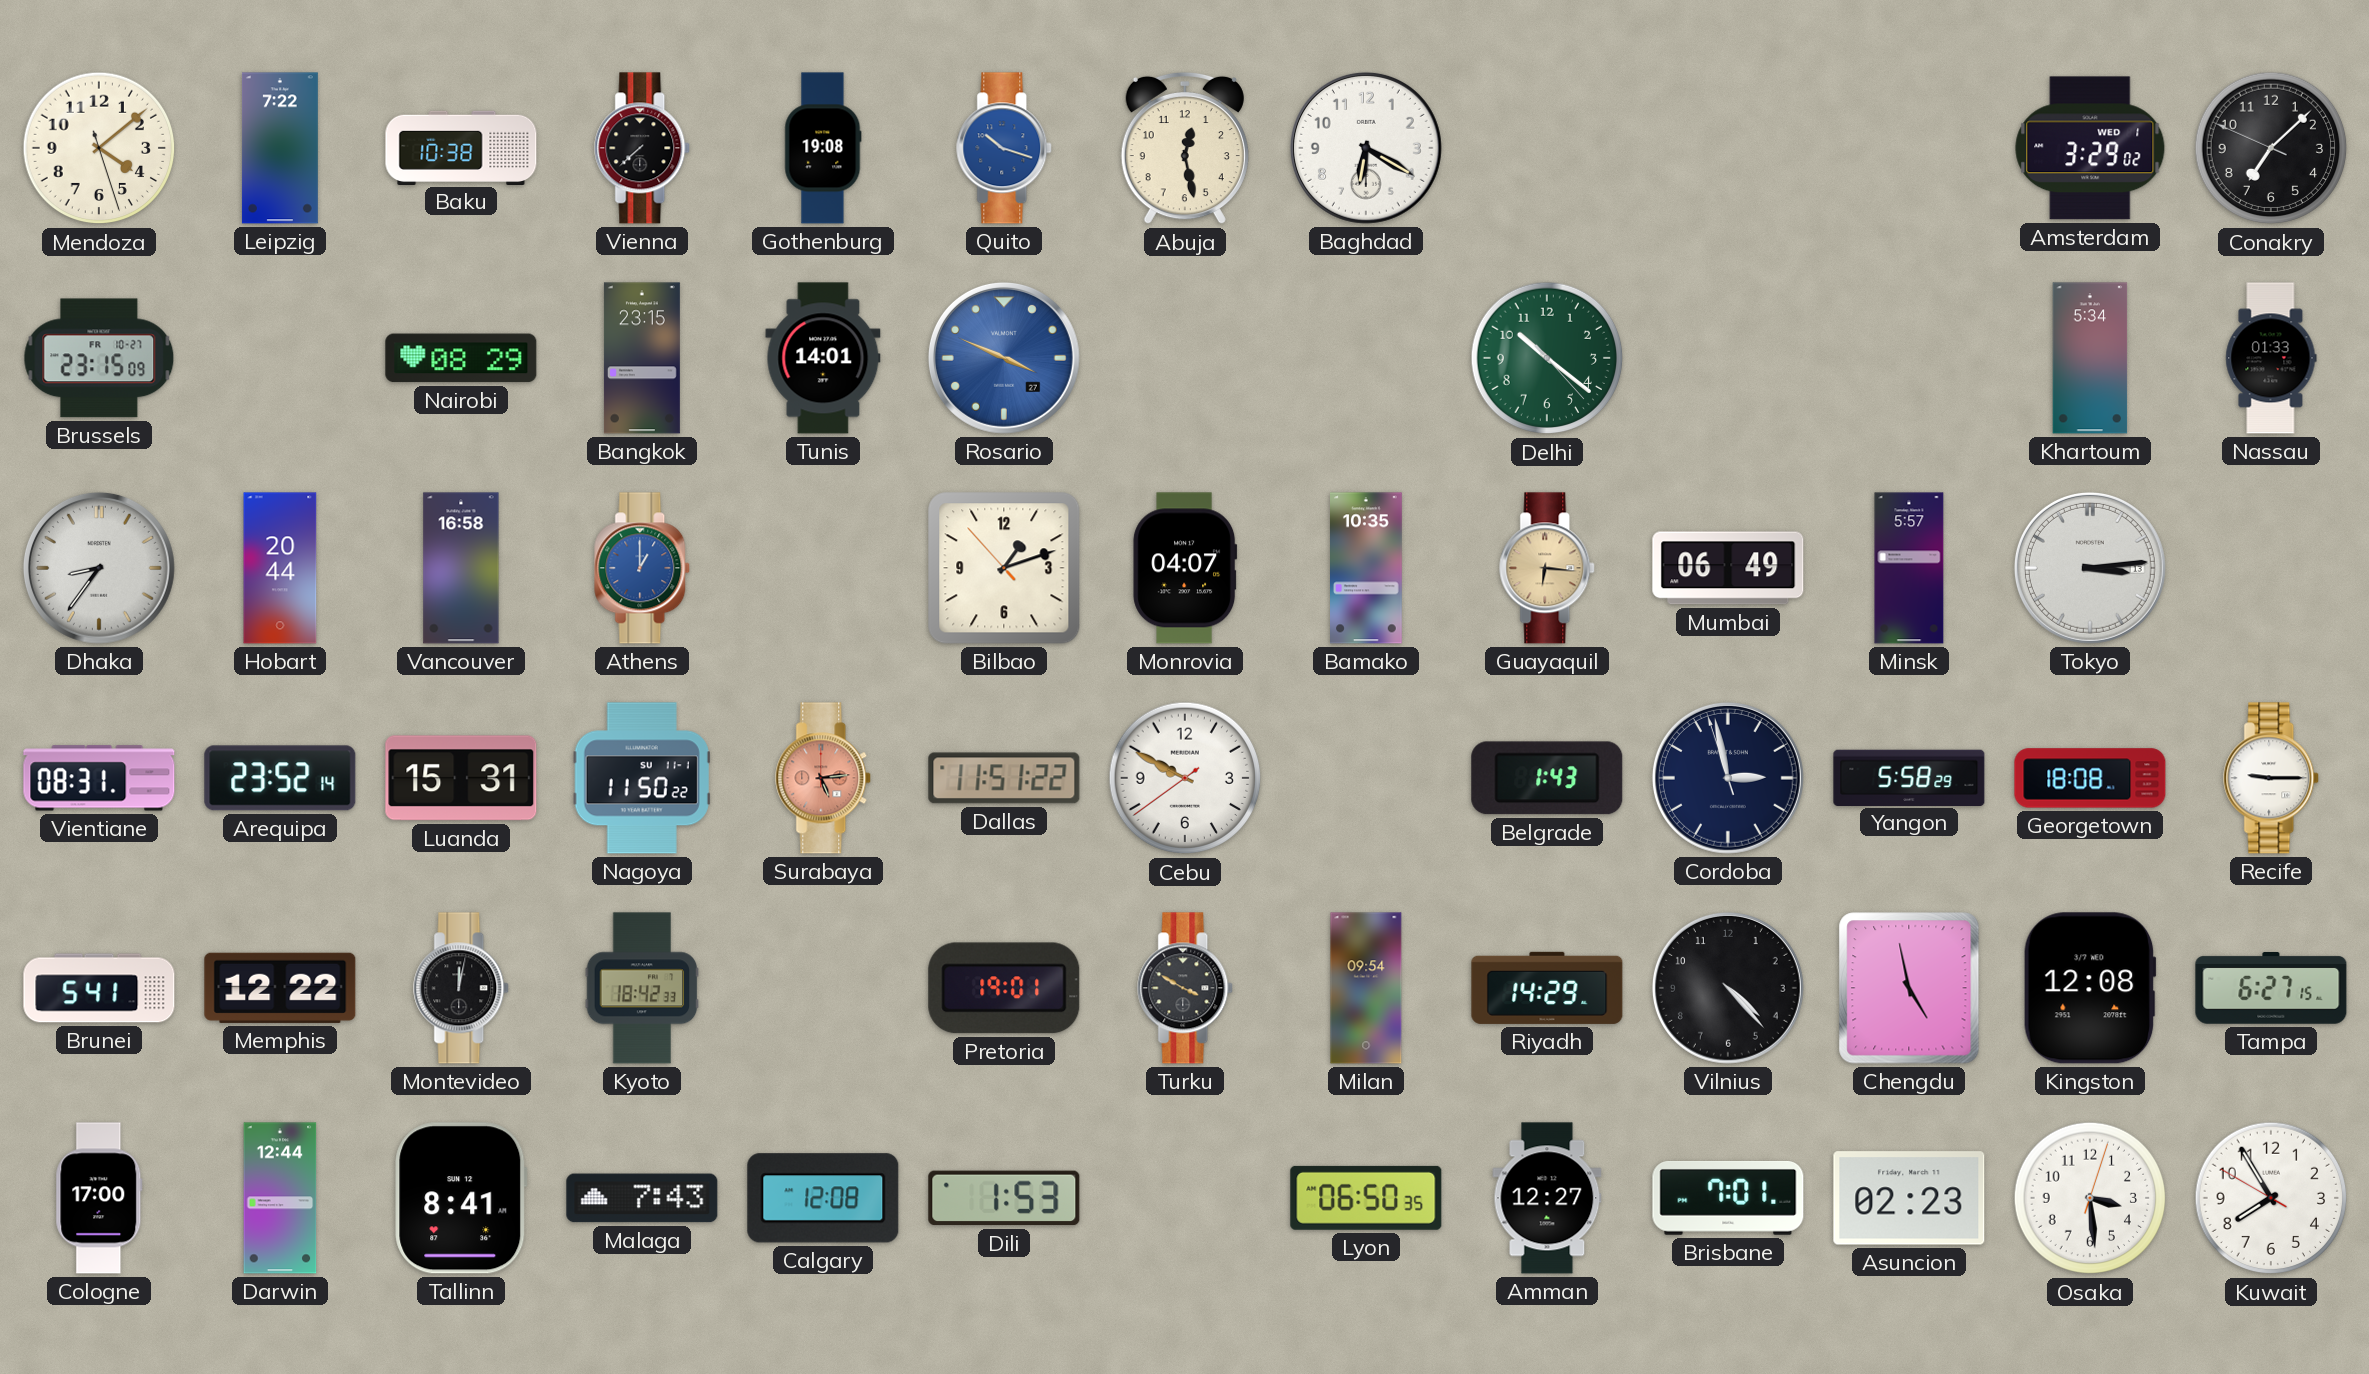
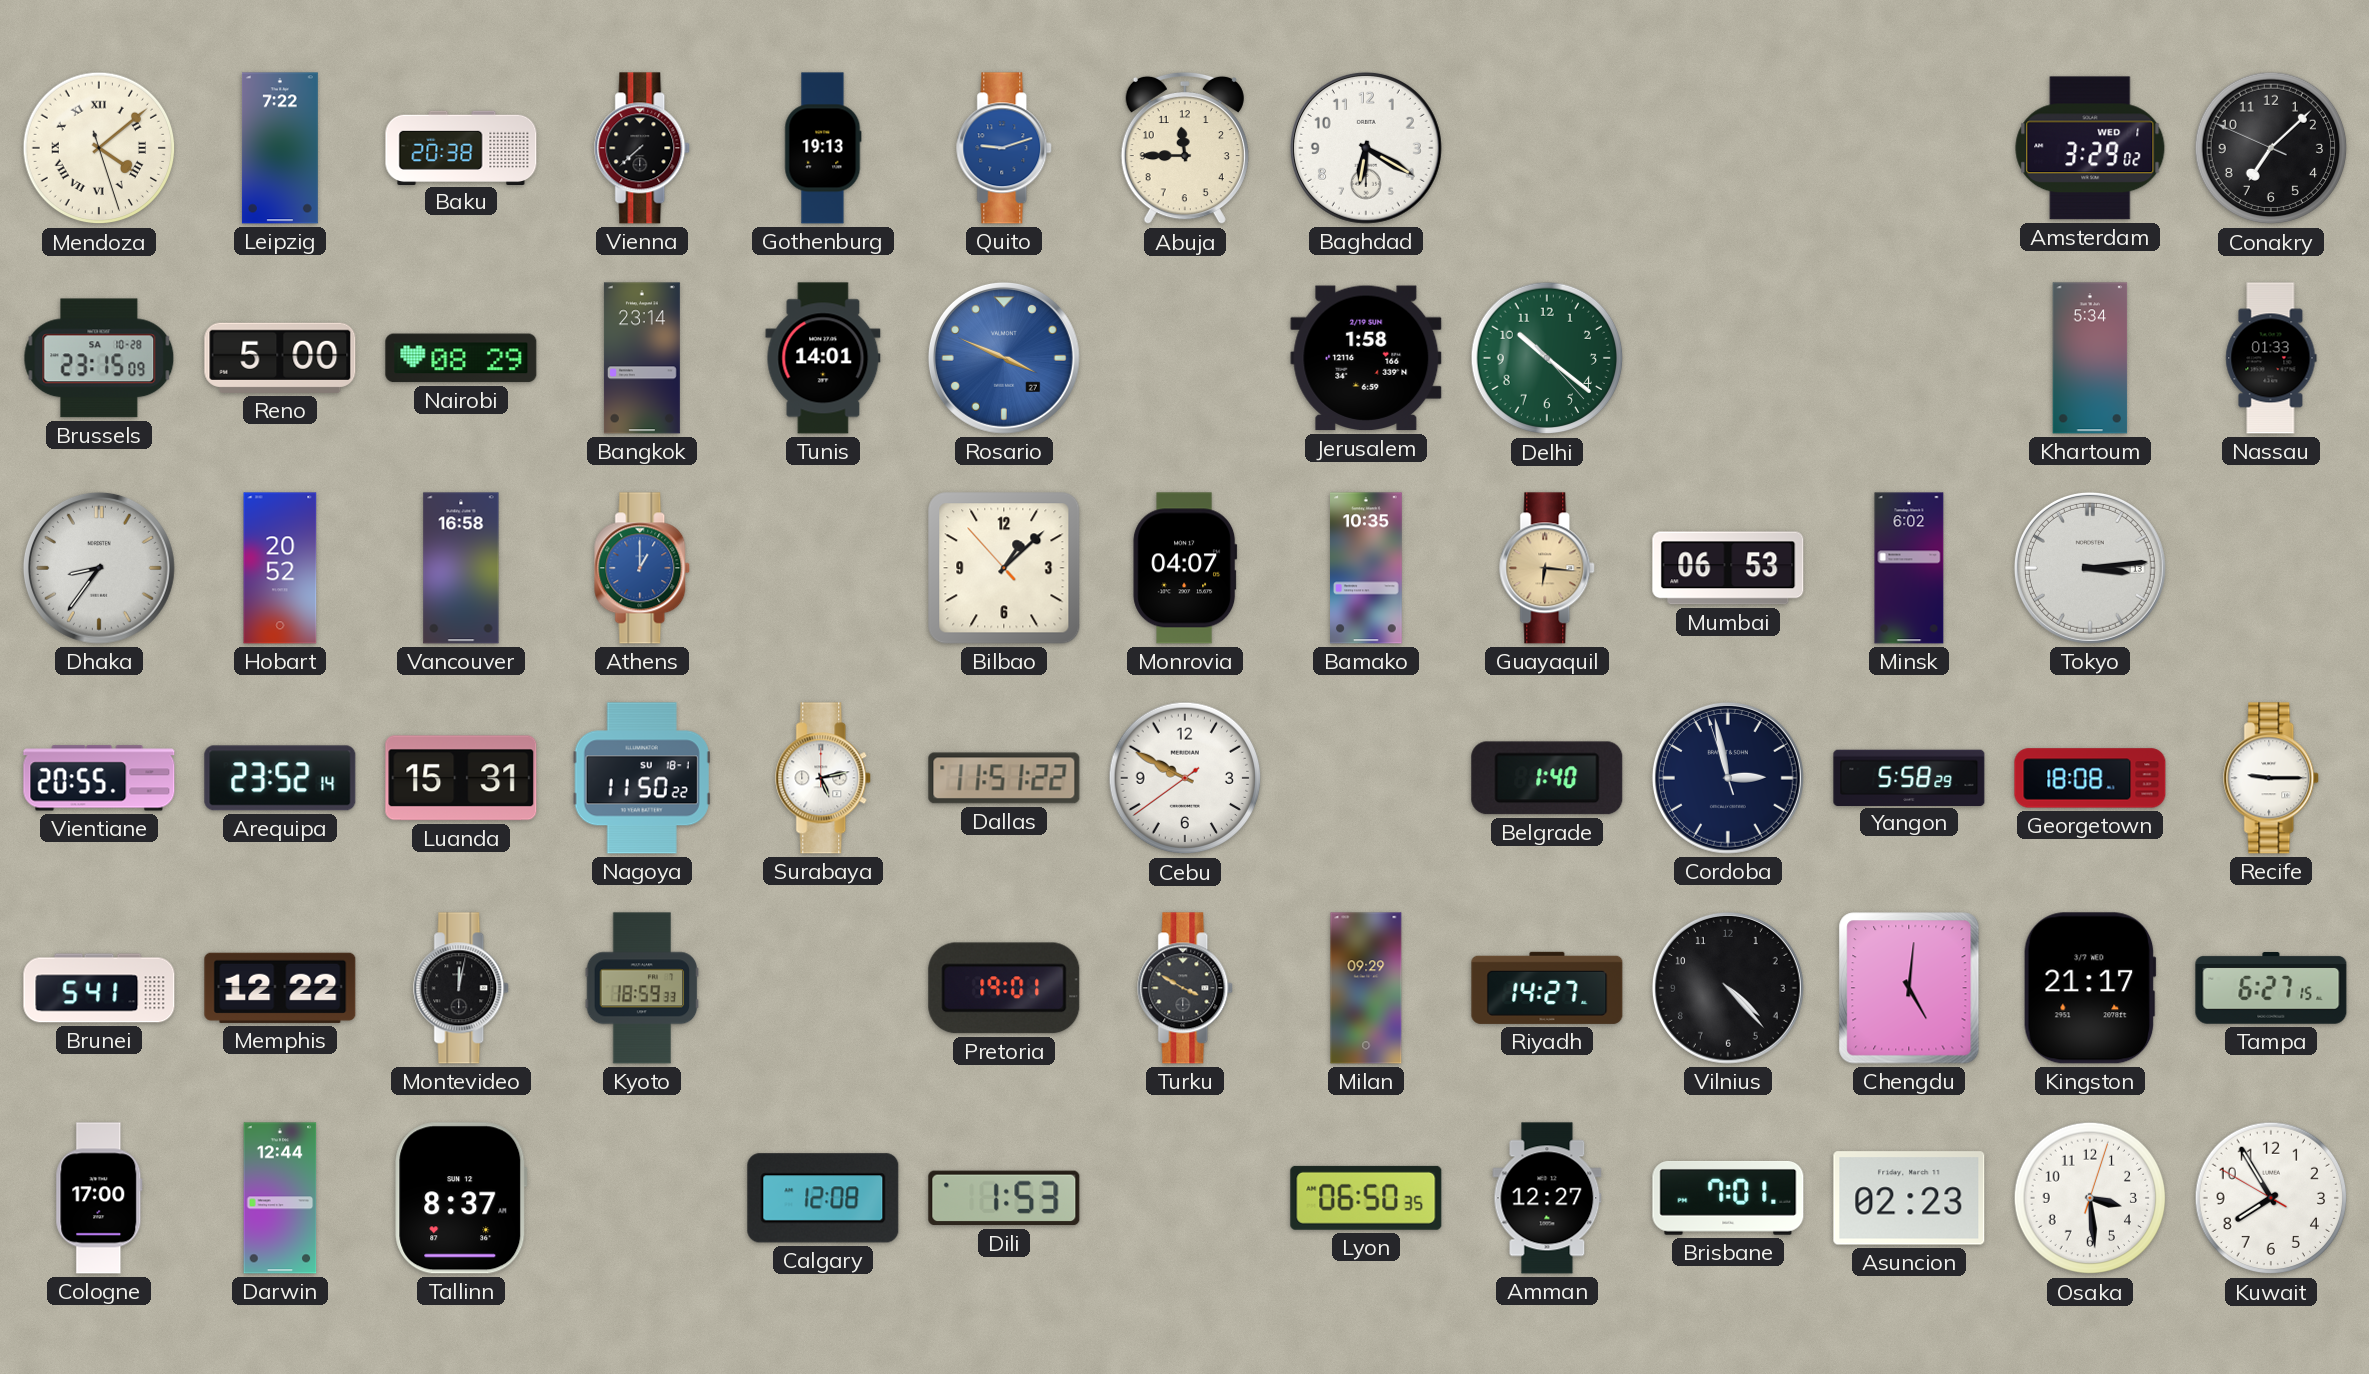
Mendoza numerals: Arabic -> Roman
Baku: 10:38 -> 20:38
Gothenburg: 19:08 -> 19:13
Quito: 10:18 -> 9:12
Abuja: 12:28 -> 11:45
Brussels date: FR 10-27 -> SA 10-28
Reno: none -> 5:00
Bangkok: 23:15 -> 23:14
Jerusalem: none -> 1:58
Hobart: 20:44 -> 20:52
Bilbao: 1:11 -> 1:07
Mumbai: 06:49 -> 06:53
Minsk: 5:57 -> 6:02
Vientiane: 08:31 -> 20:55
Nagoya date: SU 11-1 -> SU 18-1
Surabaya: 5:14 -> 5:13
Surabaya dial: salmon -> white
Belgrade: 1:43 -> 1:40
Kyoto: 18:42 -> 18:59
Milan: 09:54 -> 09:29
Riyadh: 14:29 -> 14:27
Chengdu: 4:58 -> 5:01
Kingston: 12:08 -> 21:17
Tallinn: 8:41 -> 8:37
Malaga: 7:43 -> none
